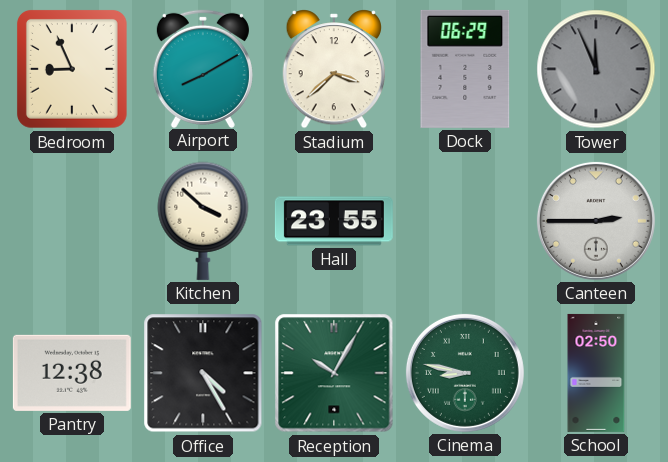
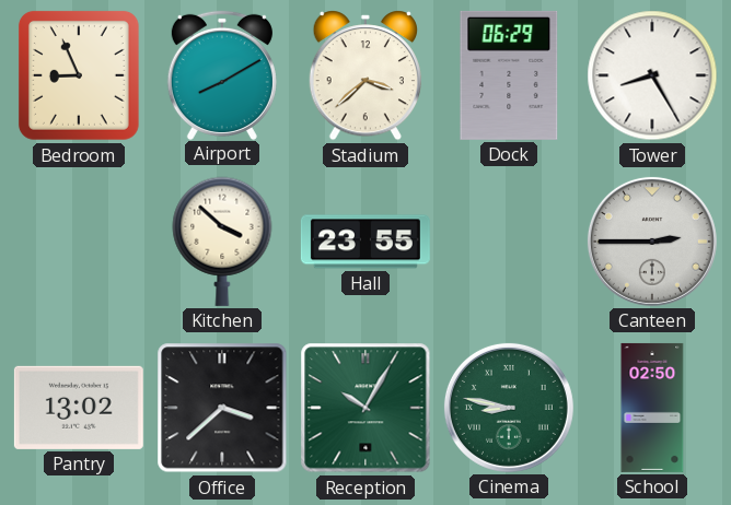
Tower: 11:56 -> 8:25
Tower dial: grey -> white
Pantry: 12:38 -> 13:02
Office: 4:25 -> 3:38
